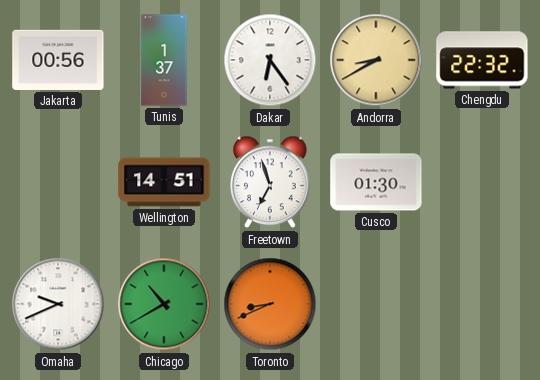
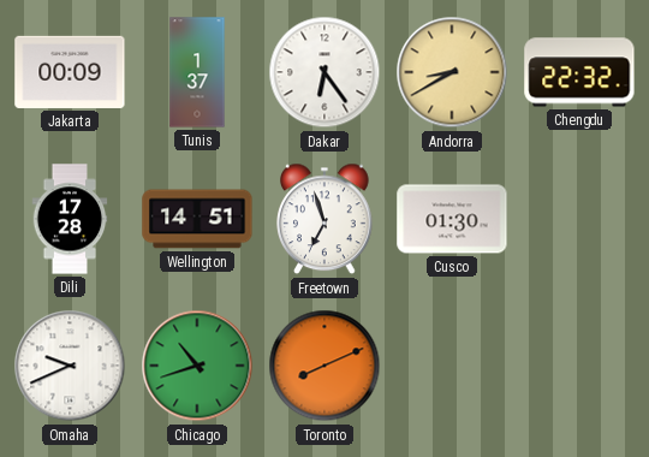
Jakarta: 00:56 -> 00:09
Dili: none -> 17:28
Chicago: 10:40 -> 10:42
Toronto: 8:41 -> 8:11
